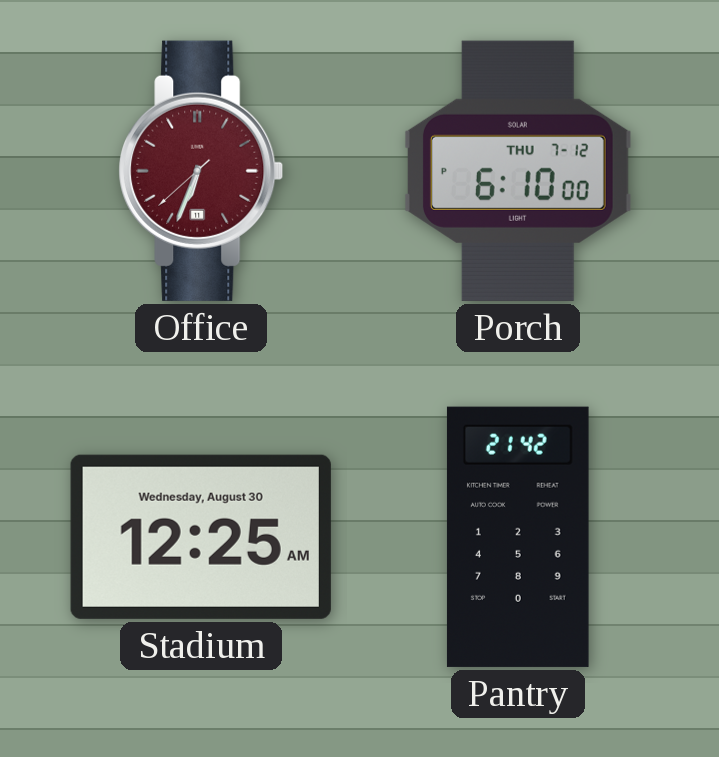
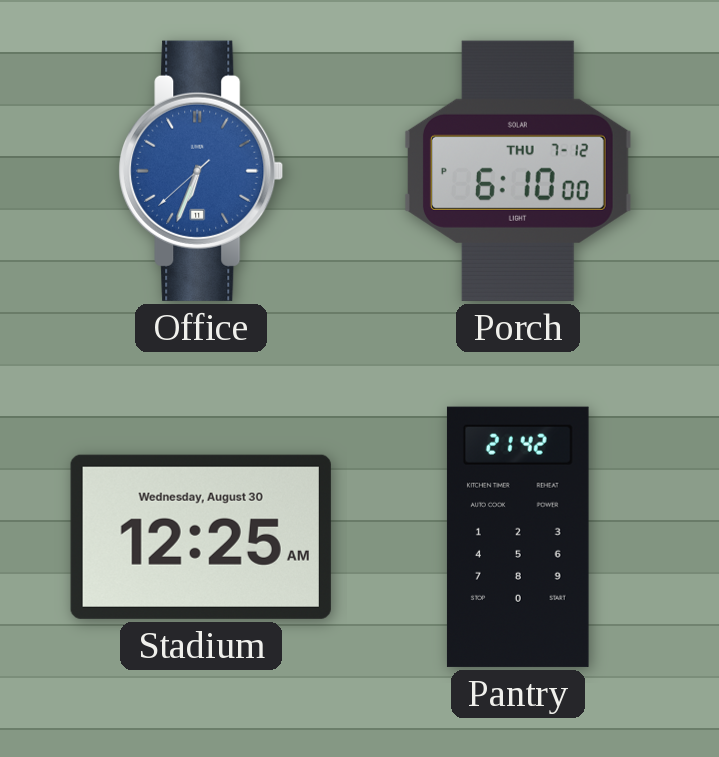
Office dial: burgundy -> blue
